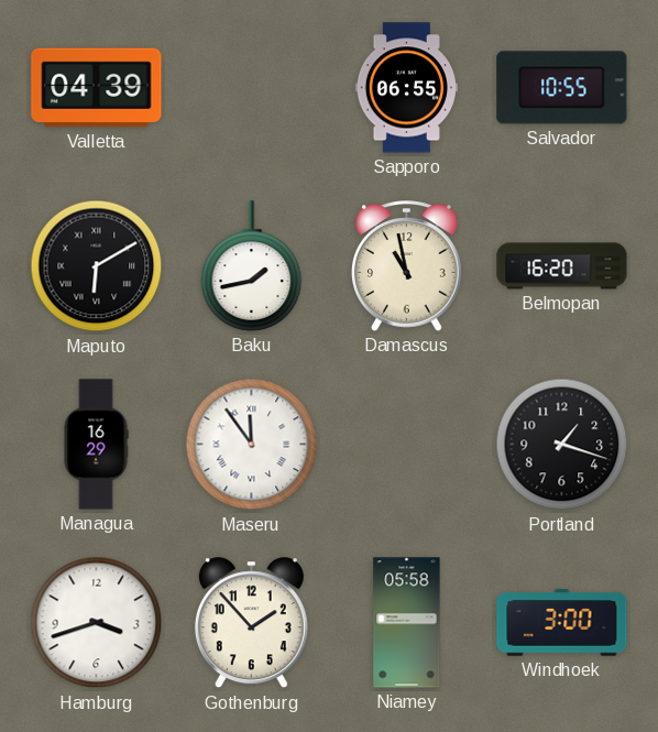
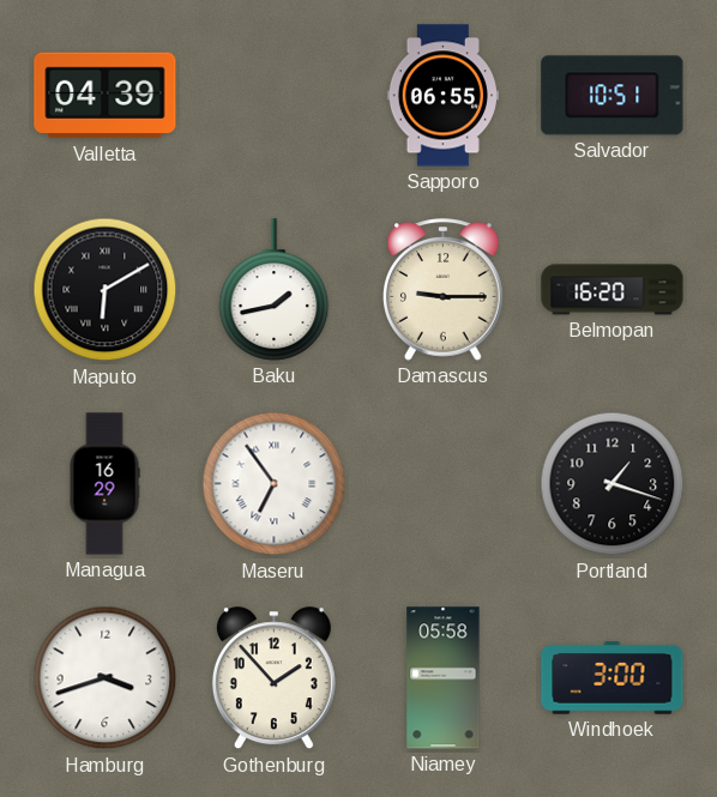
Salvador: 10:55 -> 10:51
Damascus: 10:58 -> 9:15
Maseru: 11:54 -> 6:54
